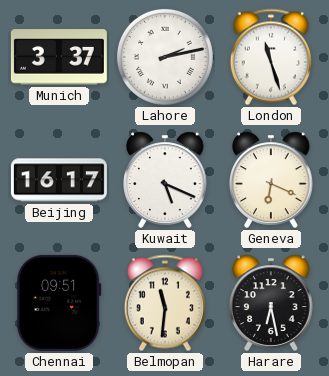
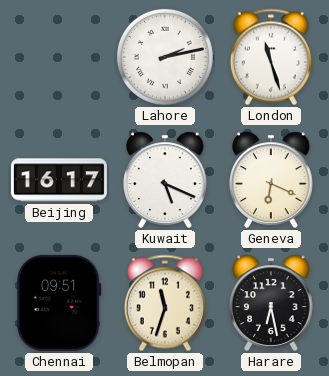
Munich: 3:37 -> none
Belmopan: 11:31 -> 11:33
